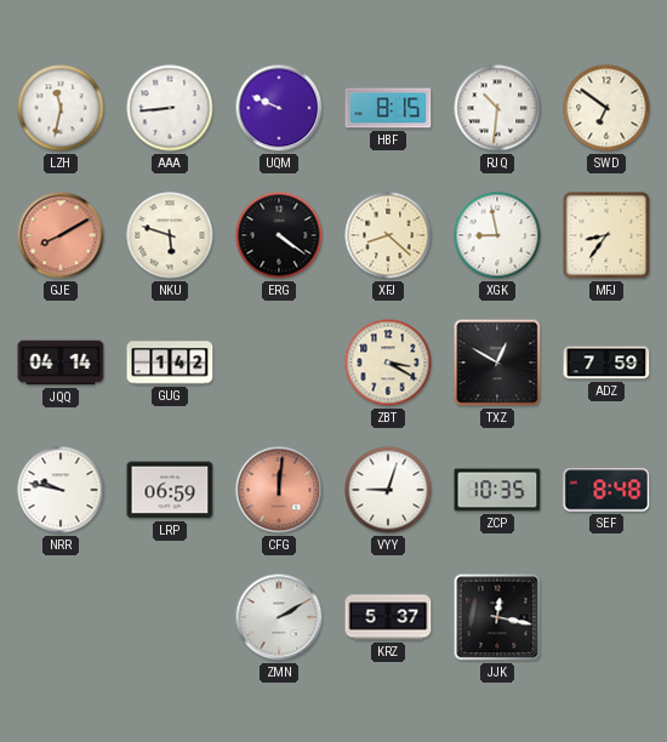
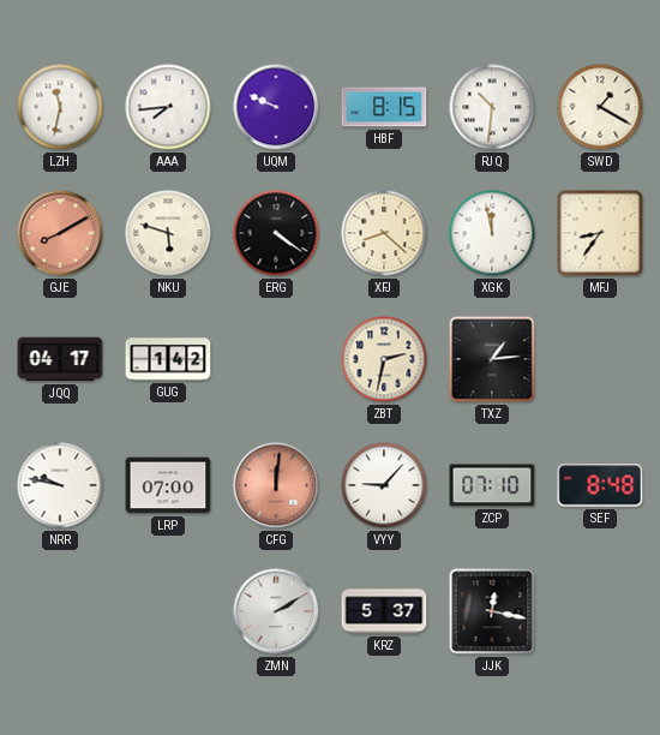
AAA: 8:44 -> 7:44
SWD: 6:51 -> 1:20
XGK: 8:58 -> 11:58
JQQ: 04:14 -> 04:17
ZBT: 3:20 -> 2:32
TXZ: 12:50 -> 1:14
ADZ: 7:59 -> none
LRP: 06:59 -> 07:00
VYY: 9:03 -> 9:07
ZCP: 10:35 -> 07:10
